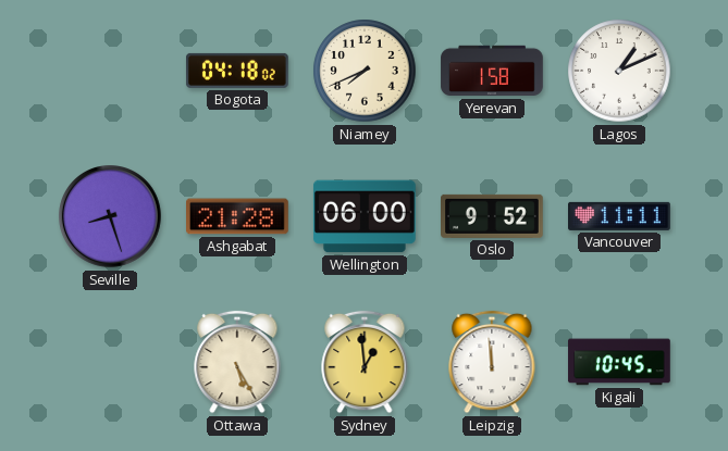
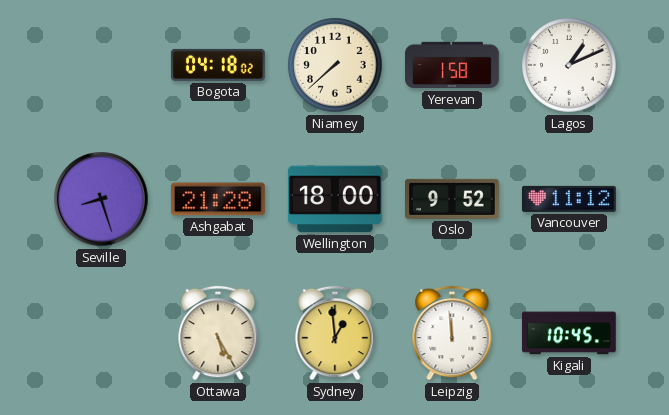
Niamey: 7:41 -> 7:38
Wellington: 06:00 -> 18:00
Vancouver: 11:11 -> 11:12
